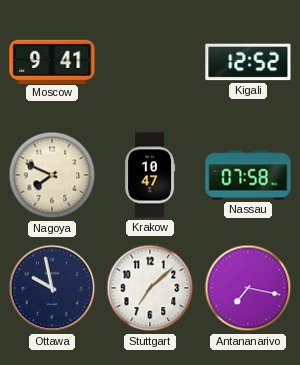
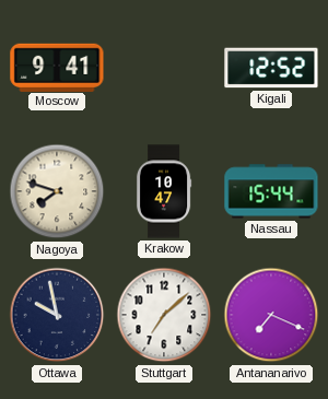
Nagoya: 7:49 -> 7:48
Nassau: 07:58 -> 15:44
Antananarivo: 7:17 -> 7:19
